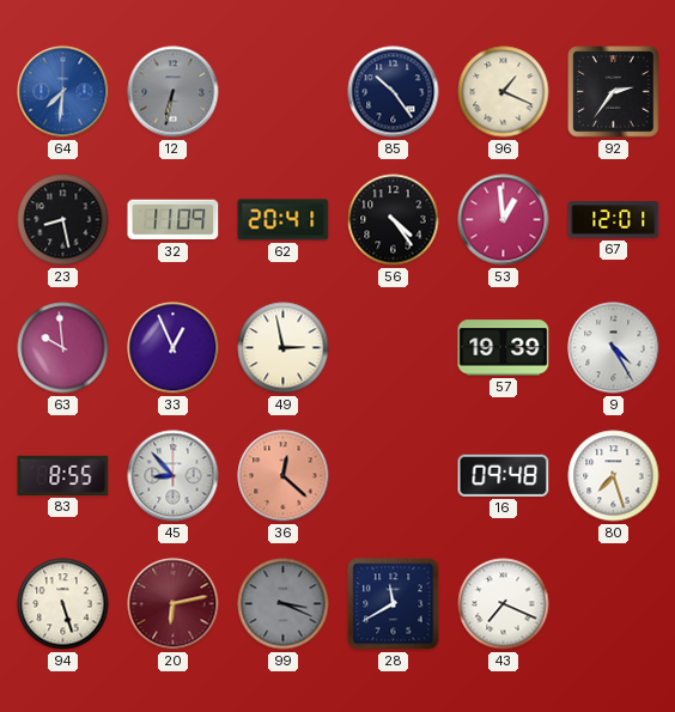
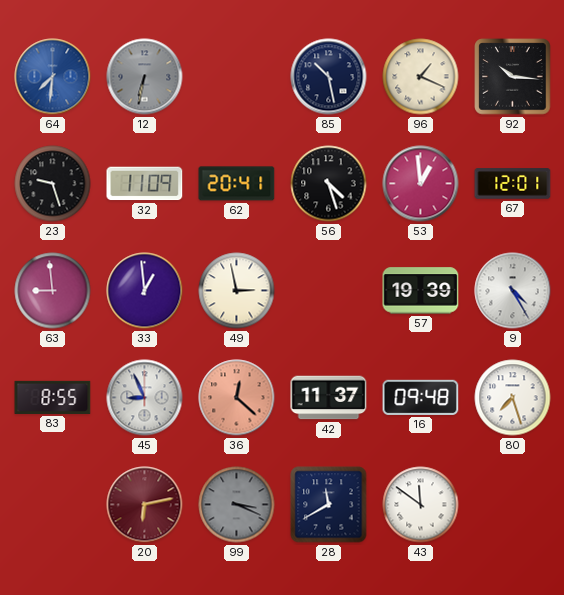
85: 10:24 -> 10:28
92: 2:36 -> 10:16
23: 8:28 -> 9:27
56: 4:24 -> 4:27
63: 9:59 -> 8:59
33: 12:56 -> 12:59
45: 8:53 -> 8:56
42: none -> 11:37
94: 5:27 -> none
43: 7:19 -> 11:51
